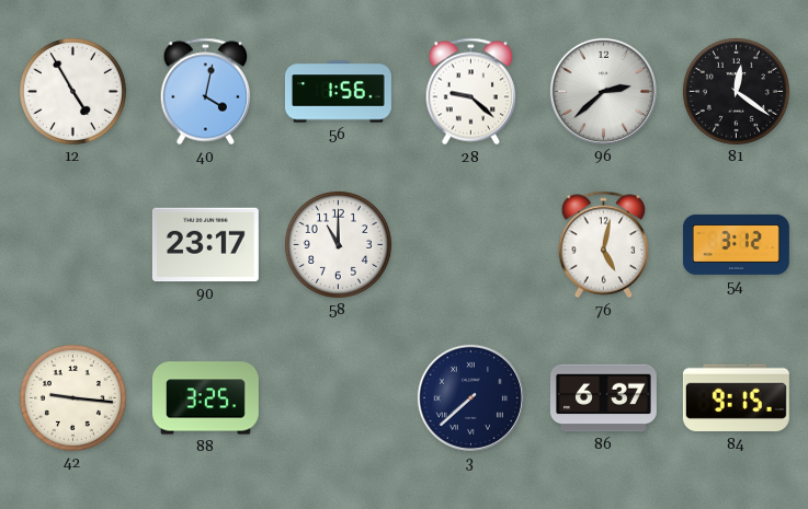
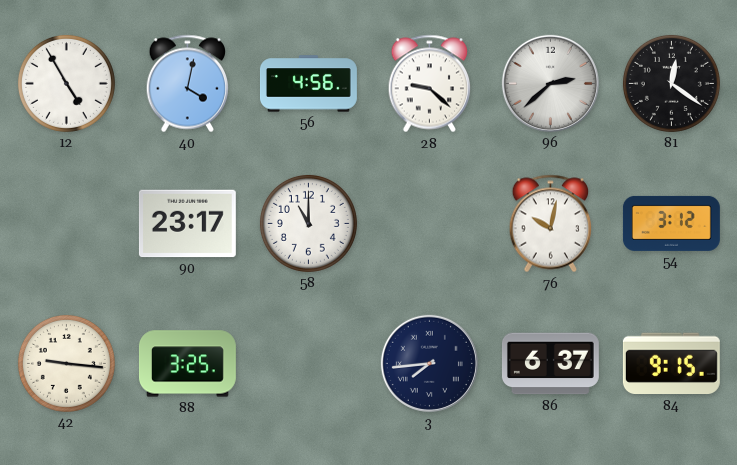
56: 1:56 -> 4:56
76: 5:02 -> 10:02
3: 7:38 -> 7:44
